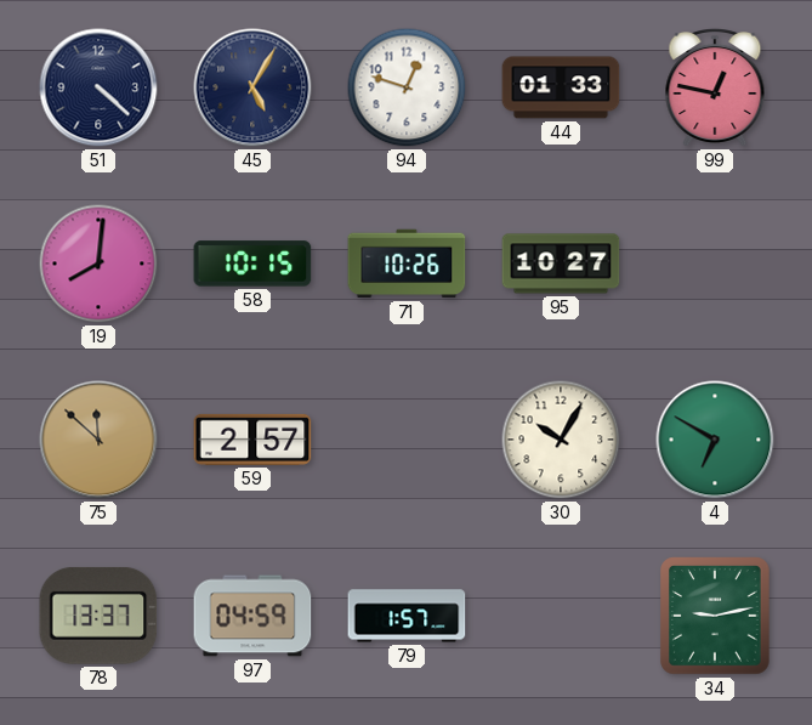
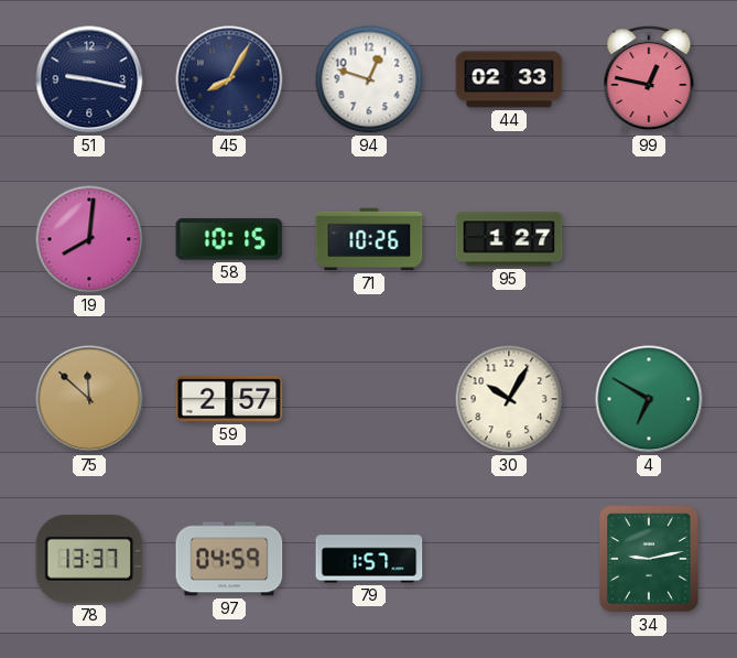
51: 4:22 -> 9:17
45: 5:05 -> 8:05
44: 01:33 -> 02:33
95: 10:27 -> 1:27
